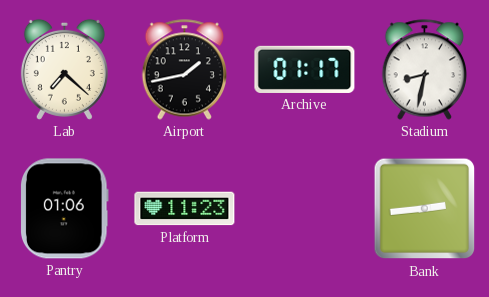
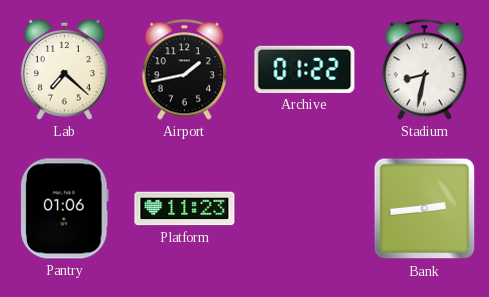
Archive: 01:17 -> 01:22
